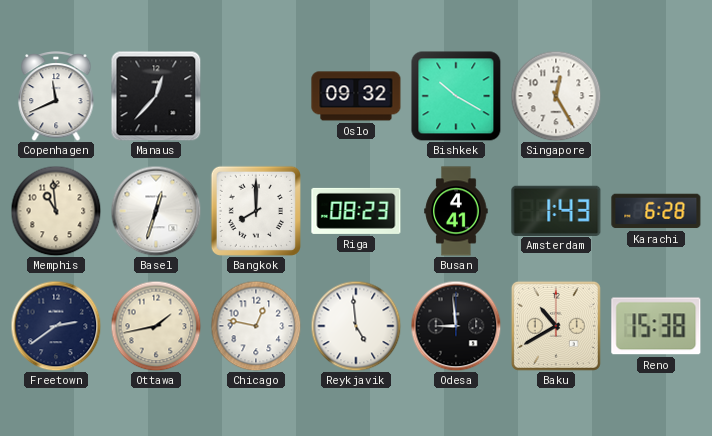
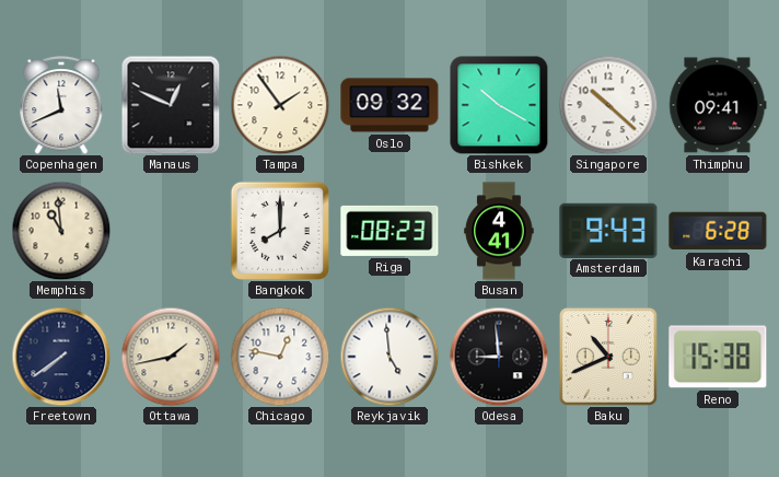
Manaus: 12:37 -> 12:49
Tampa: none -> 1:54
Singapore: 12:25 -> 10:22
Thimphu: none -> 09:41
Basel: 12:33 -> none
Amsterdam: 1:43 -> 9:43
Freetown: 2:39 -> 7:39
Baku: 10:40 -> 10:41
